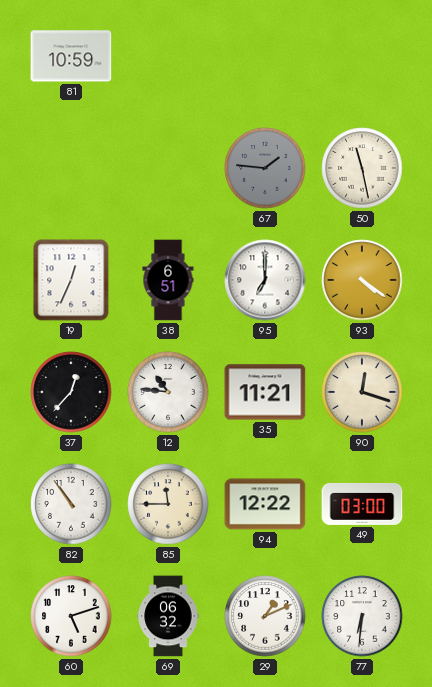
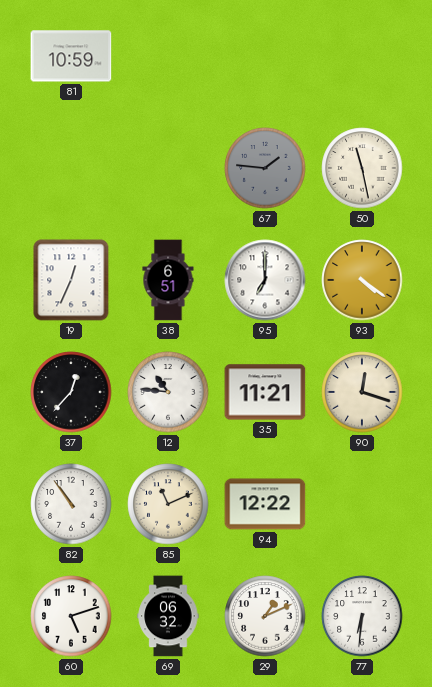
85: 11:45 -> 11:11
49: 03:00 -> none
